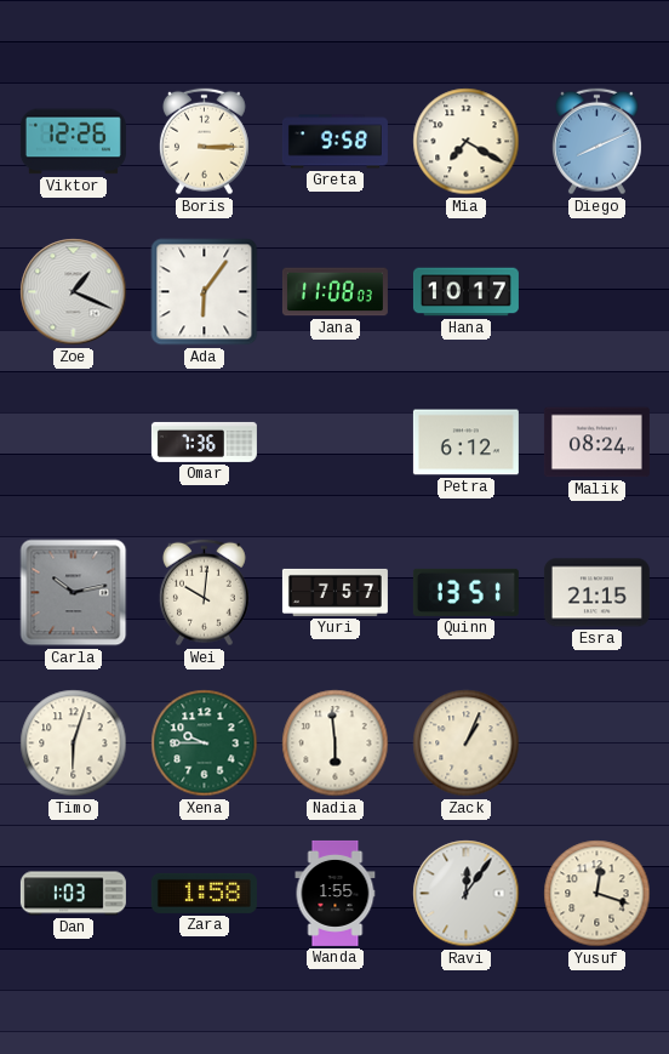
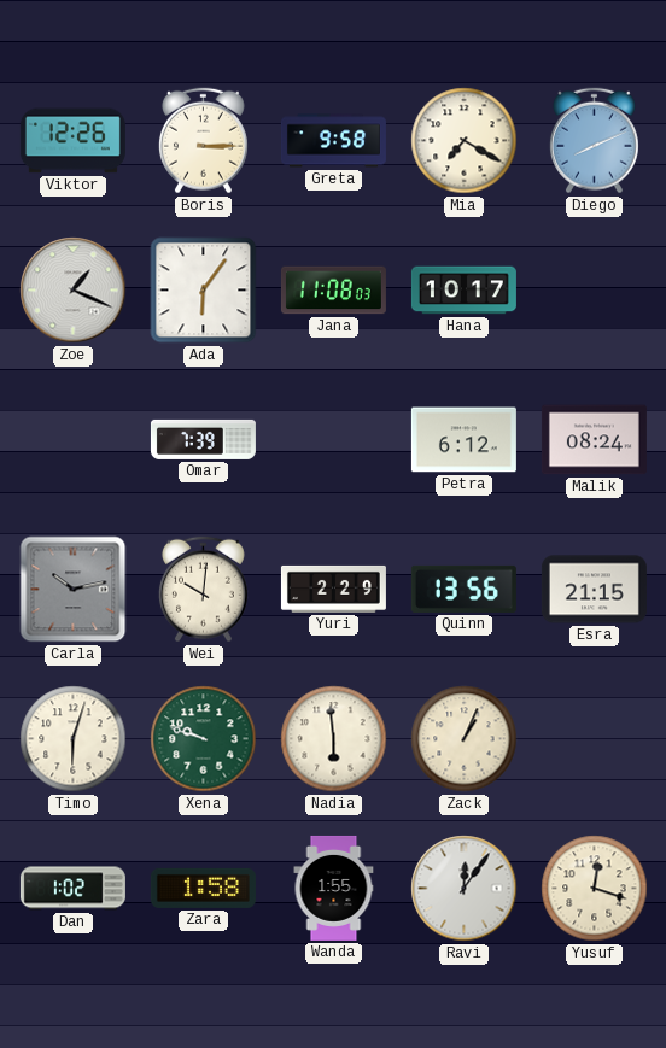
Omar: 7:36 -> 7:39
Yuri: 7:57 -> 2:29
Quinn: 13:51 -> 13:56
Xena: 9:45 -> 9:48
Dan: 1:03 -> 1:02
